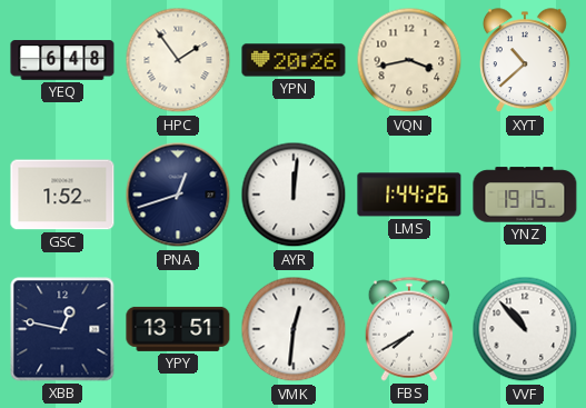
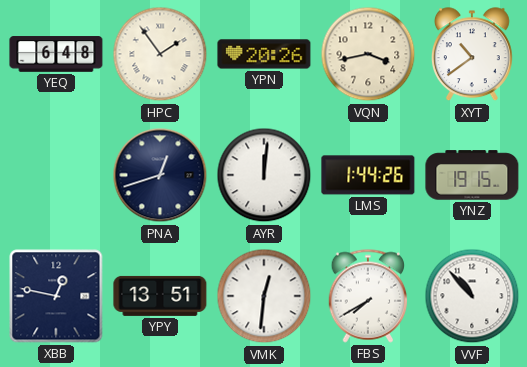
XYT: 10:38 -> 10:39
GSC: 1:52 -> none
